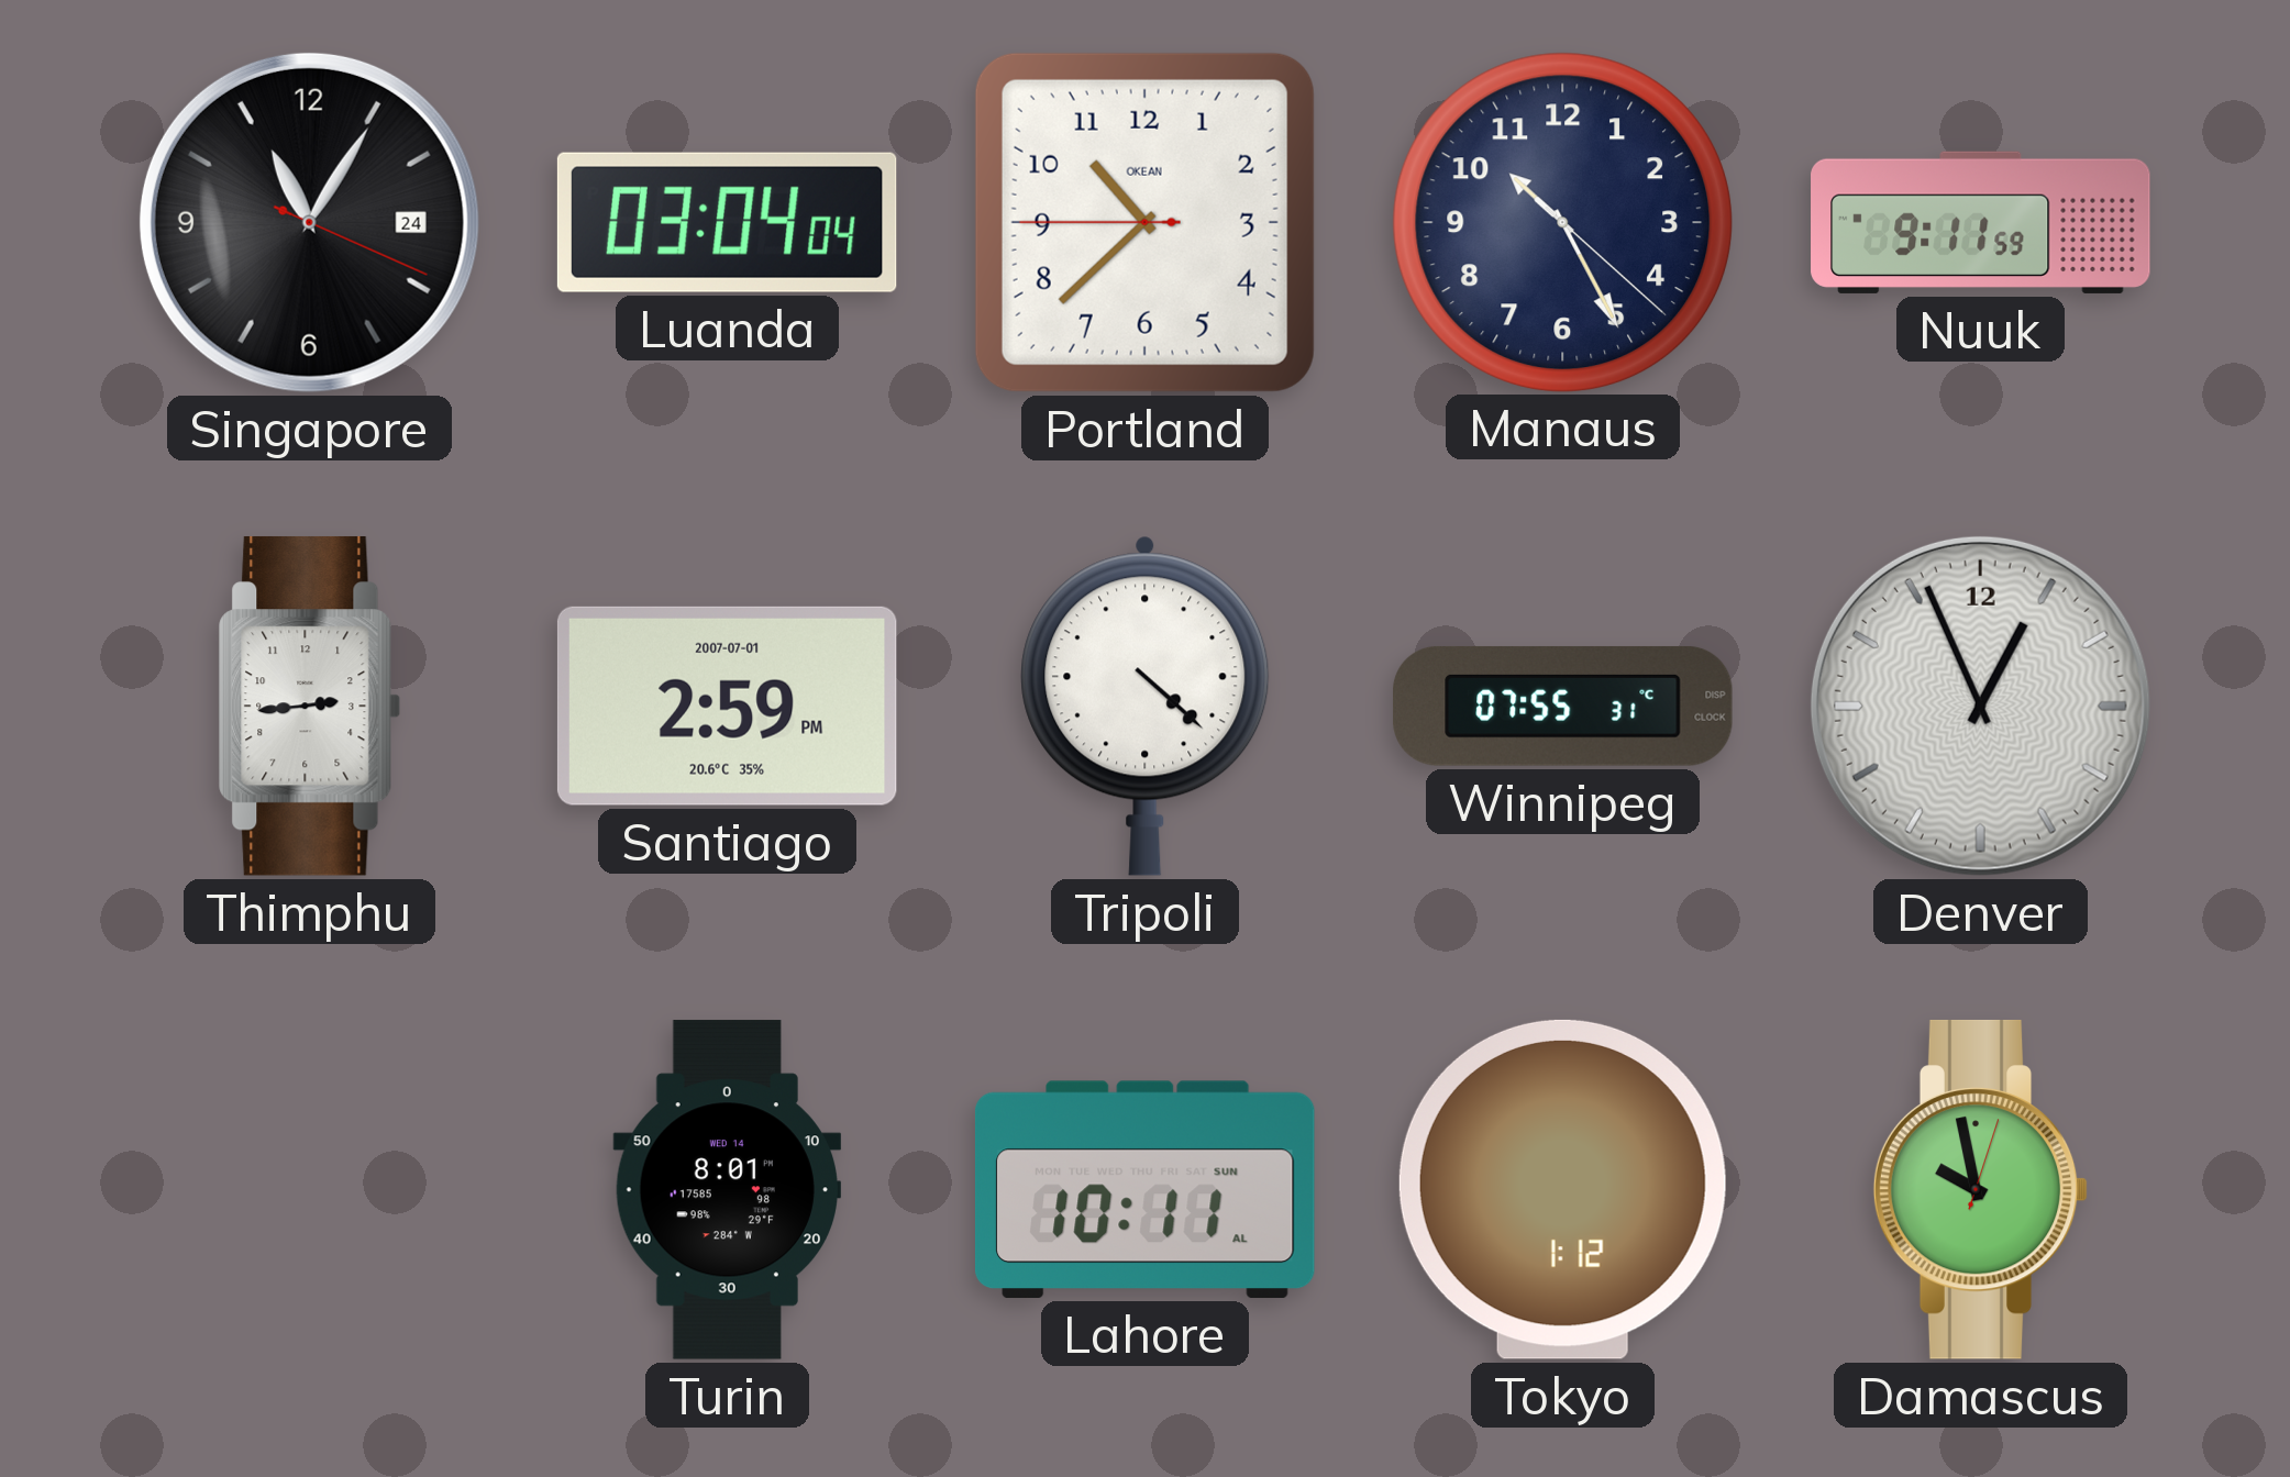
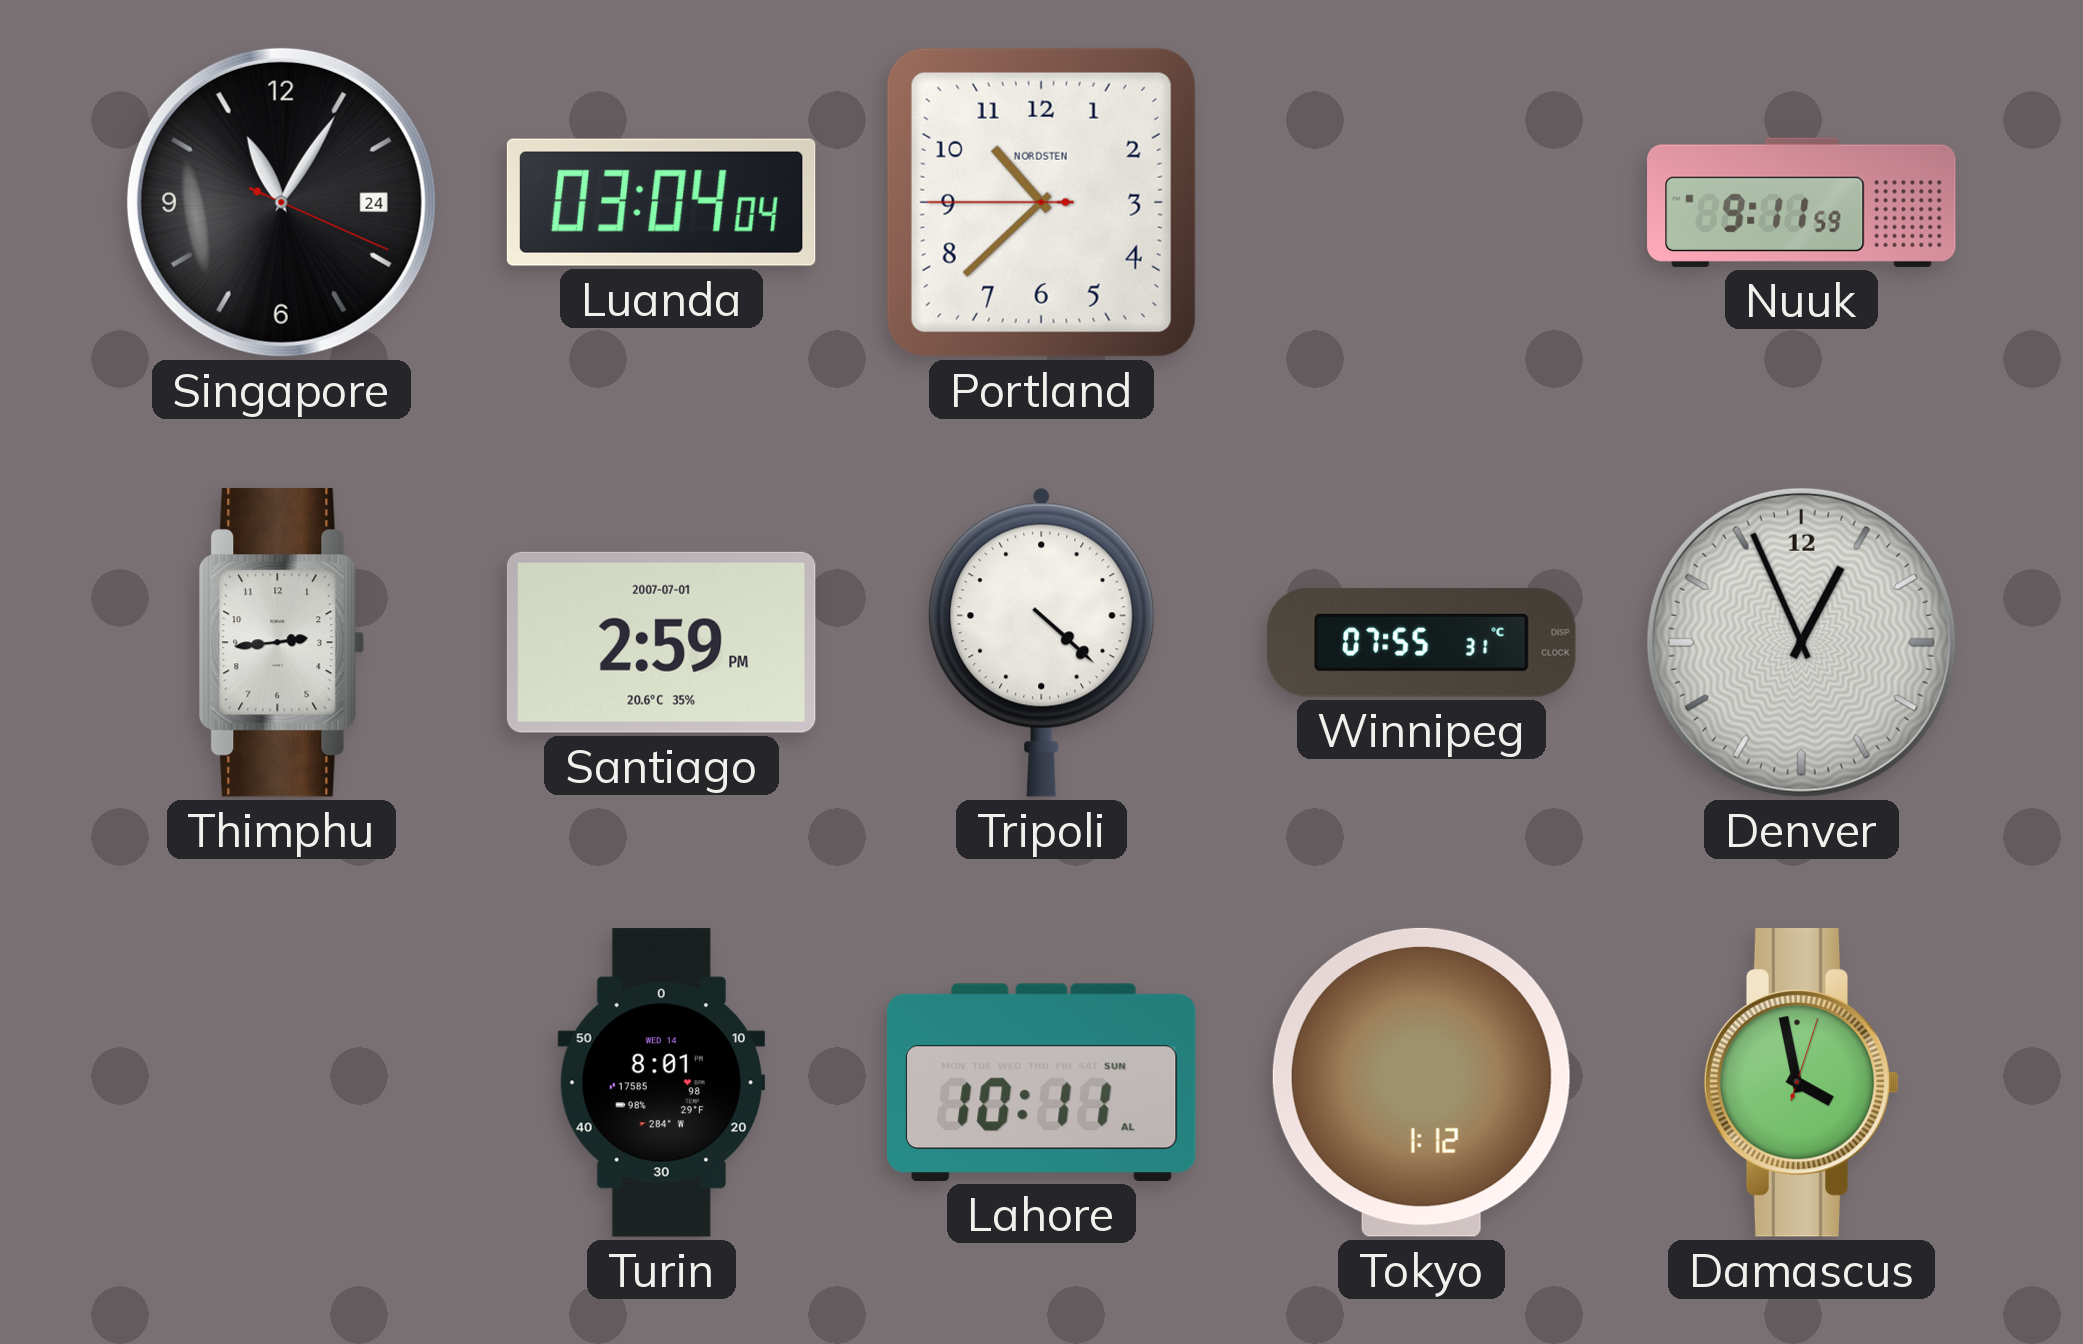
Portland brand: OKEAN -> NORDSTEN
Manaus: 10:25 -> none
Damascus: 9:58 -> 3:58
